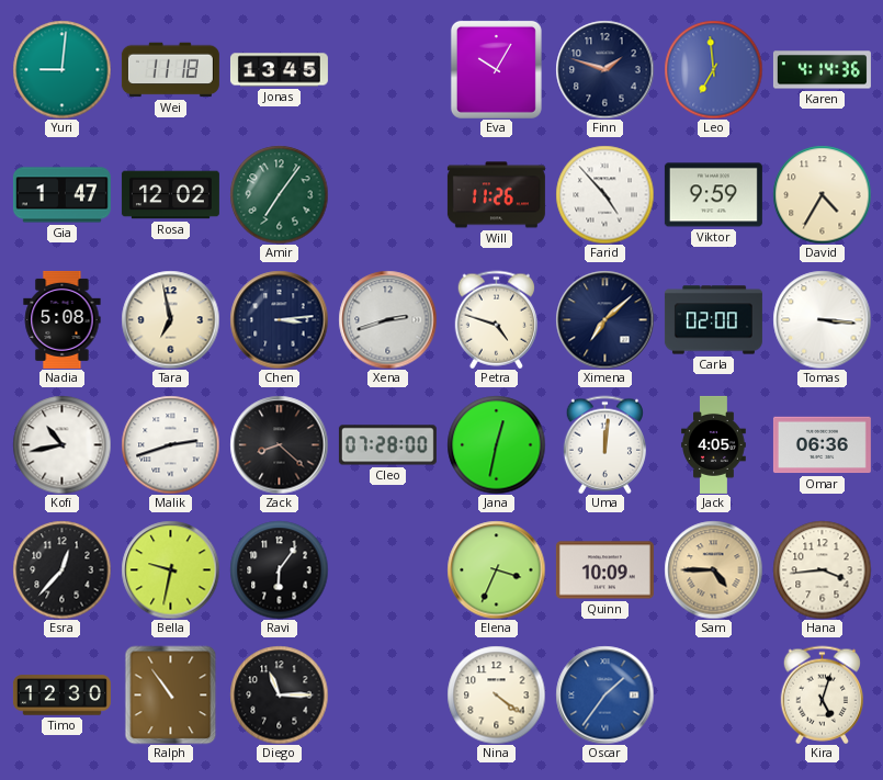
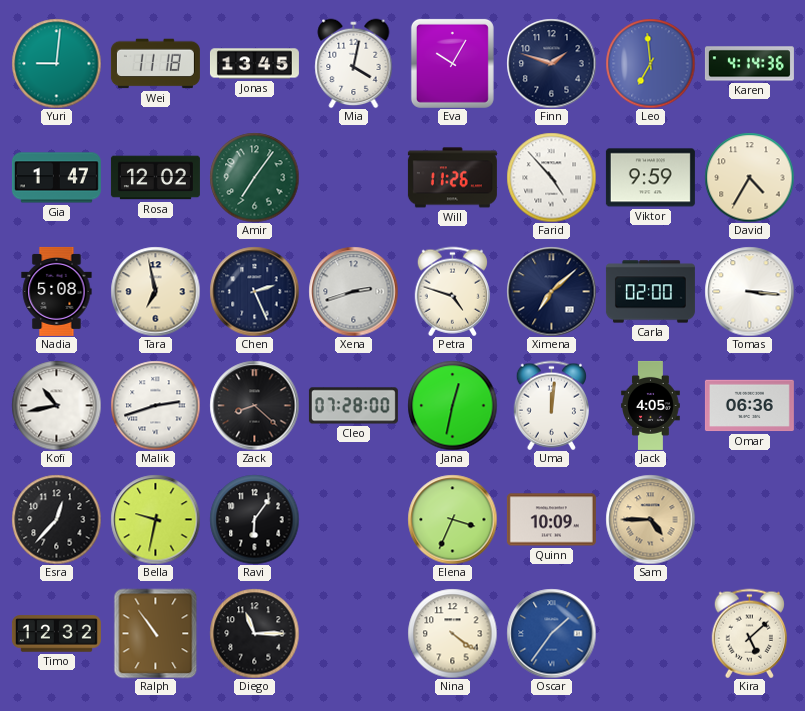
Mia: none -> 4:02
Chen: 3:14 -> 2:26
Hana: 3:44 -> none
Timo: 12:30 -> 12:32
Kira: 5:03 -> 5:08
